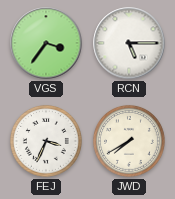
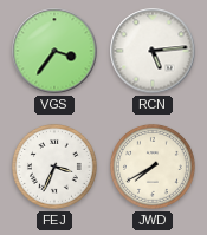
RCN: 5:15 -> 5:14
